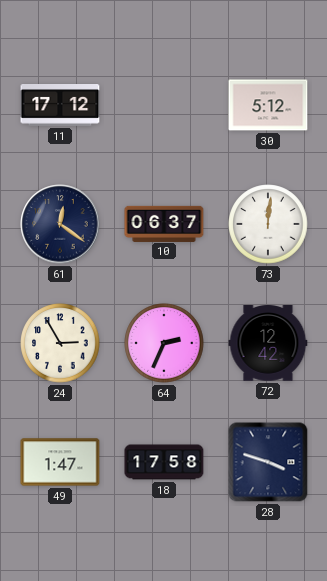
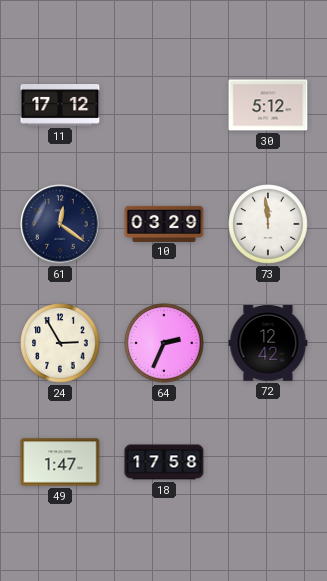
10: 06:37 -> 03:29
73: 12:01 -> 11:59
28: 3:48 -> none
